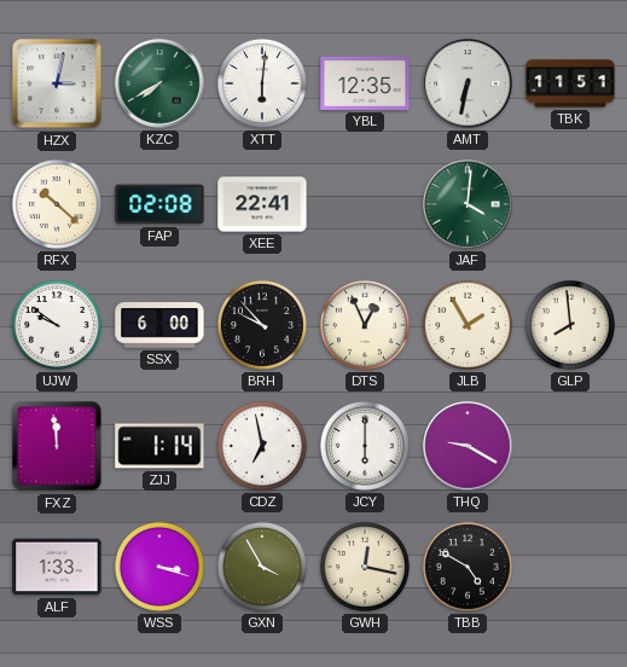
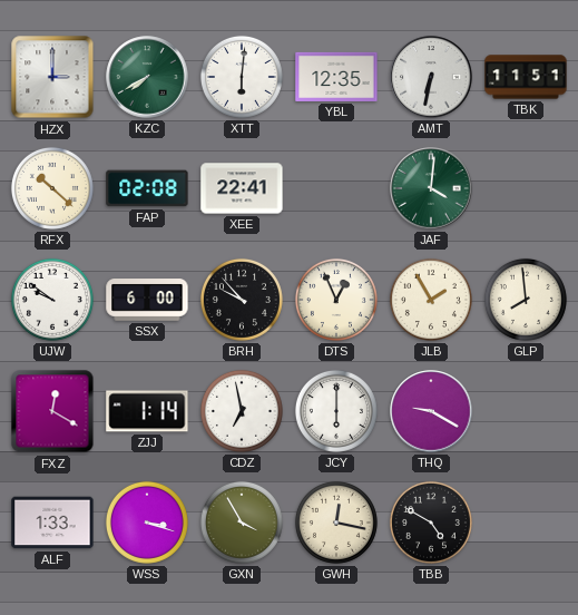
HZX: 3:02 -> 3:00
FXZ: 11:59 -> 12:20
